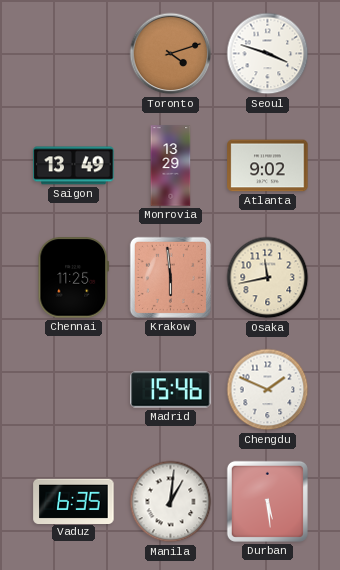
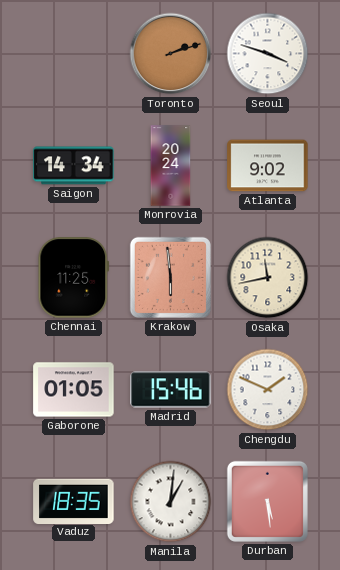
Toronto: 4:12 -> 2:12
Saigon: 13:49 -> 14:34
Monrovia: 13:29 -> 20:24
Gaborone: none -> 01:05
Vaduz: 6:35 -> 18:35
